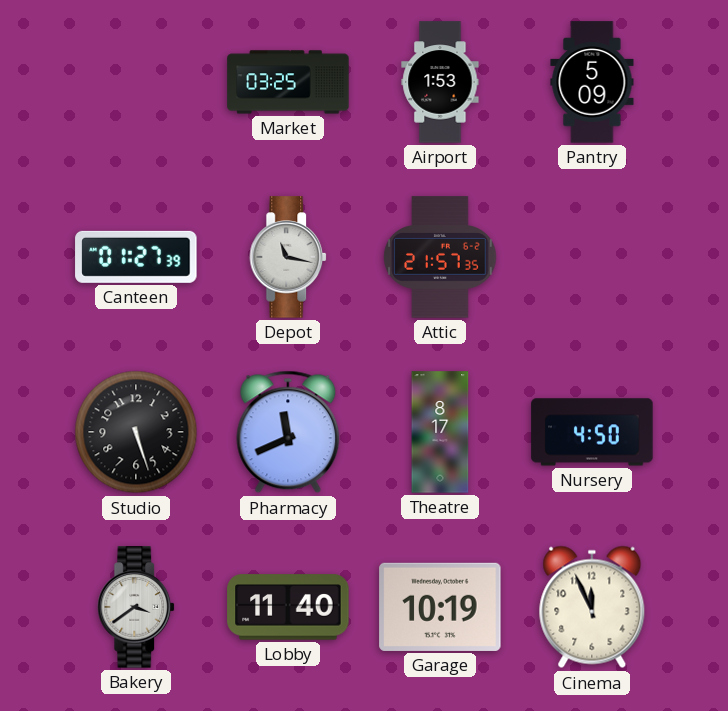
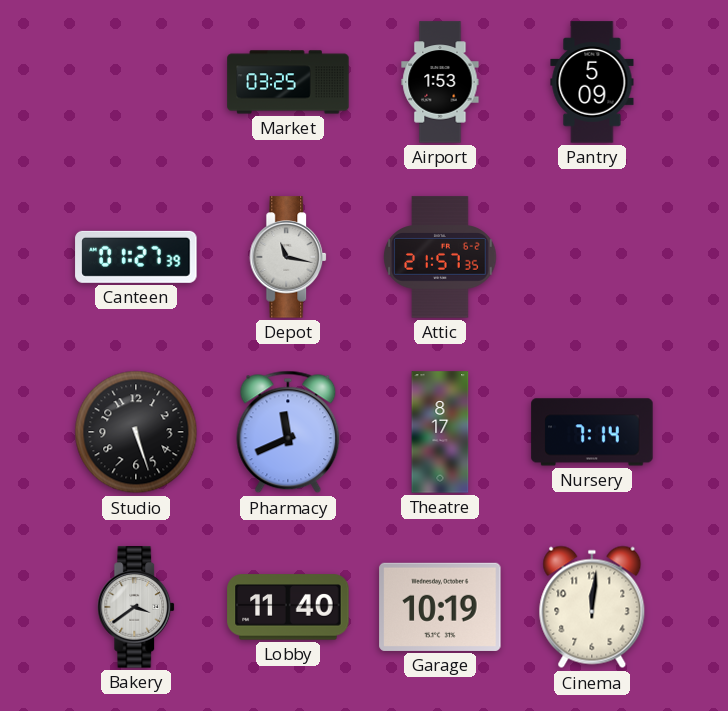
Nursery: 4:50 -> 7:14
Cinema: 11:56 -> 12:01
